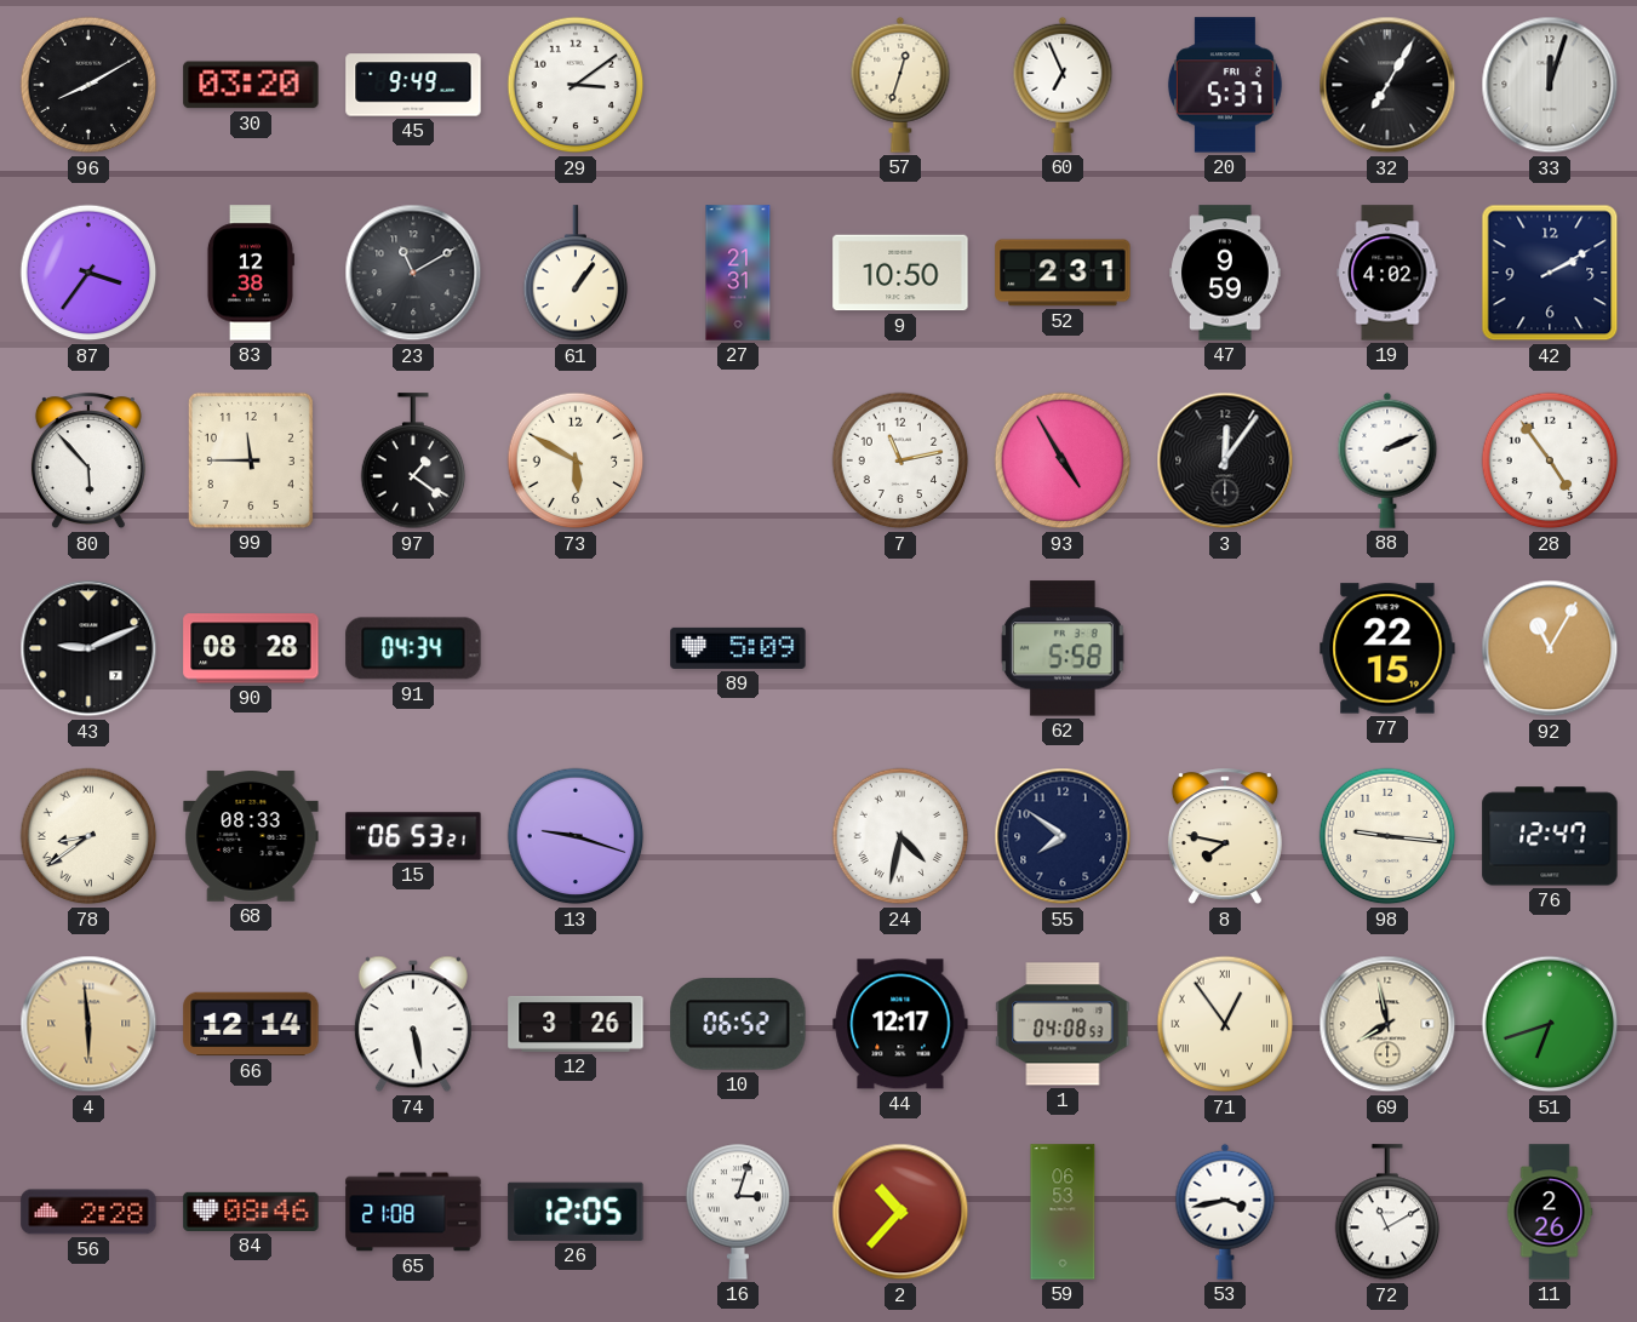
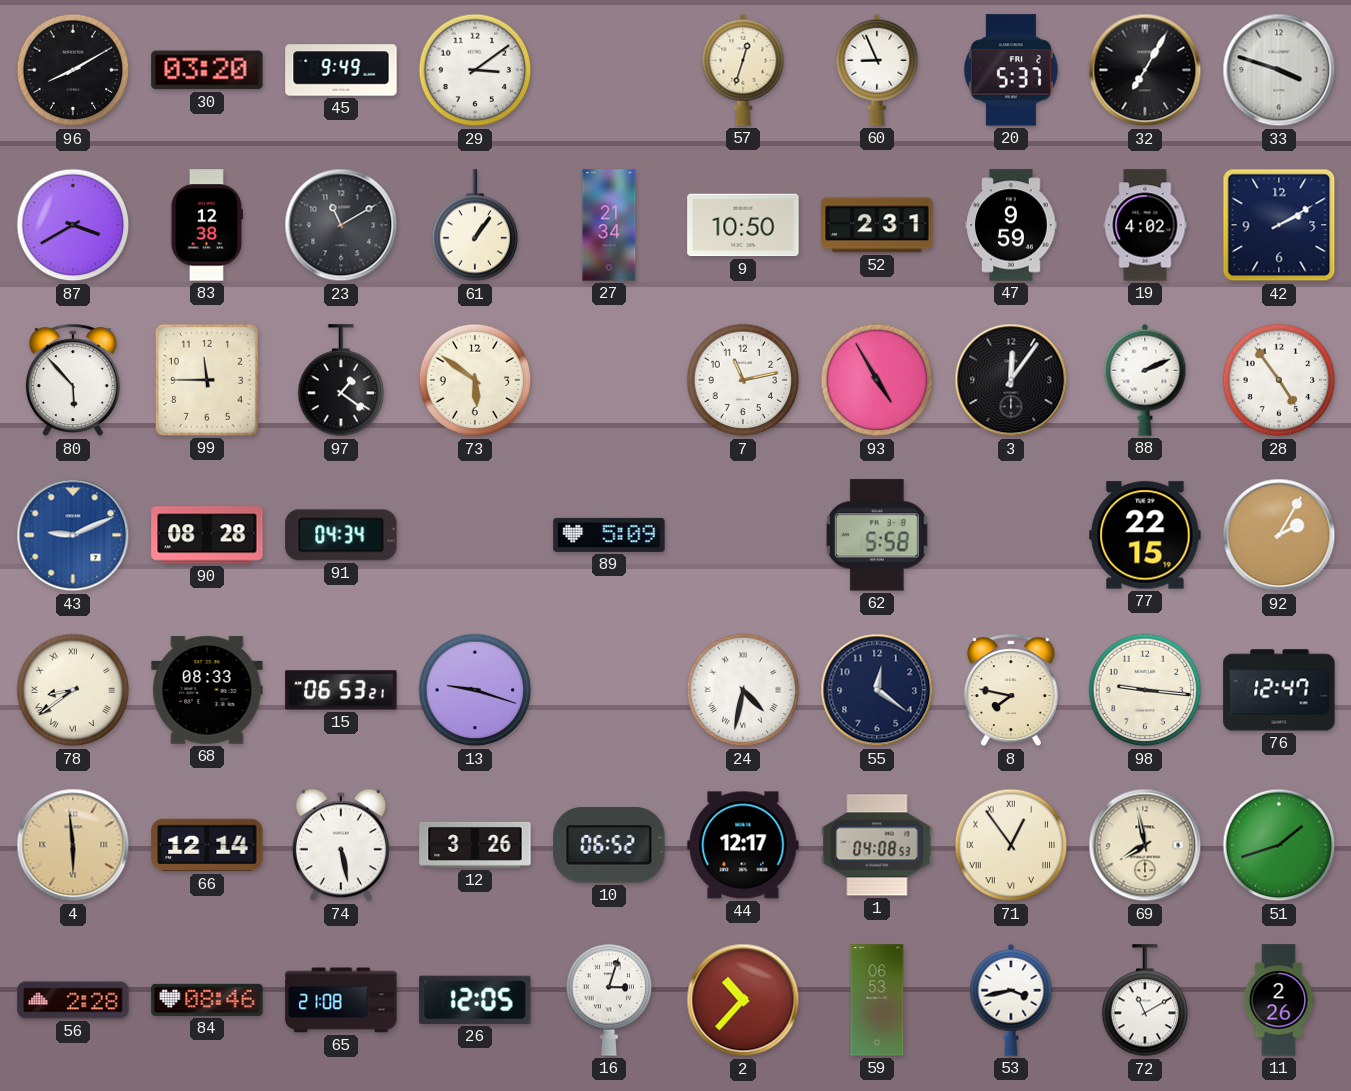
60: 6:56 -> 8:56
33: 12:03 -> 3:48
87: 3:36 -> 3:40
27: 21:31 -> 21:34
73: 5:50 -> 5:51
43 dial: black -> blue
92: 11:05 -> 2:05
55: 7:51 -> 12:21
51: 6:42 -> 1:42
